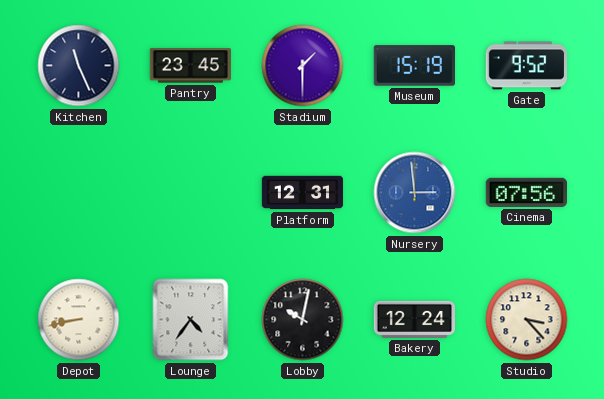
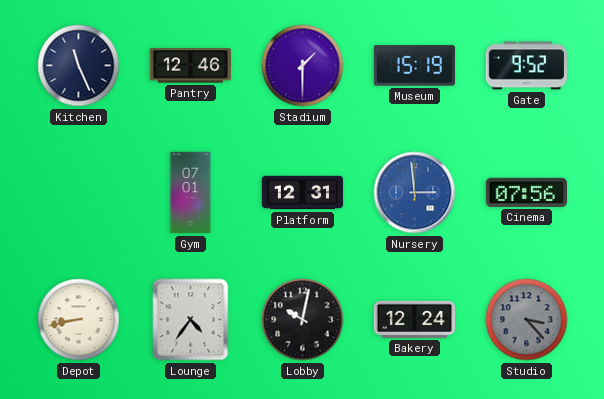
Pantry: 23:45 -> 12:46
Gym: none -> 07:01
Studio dial: cream -> grey
